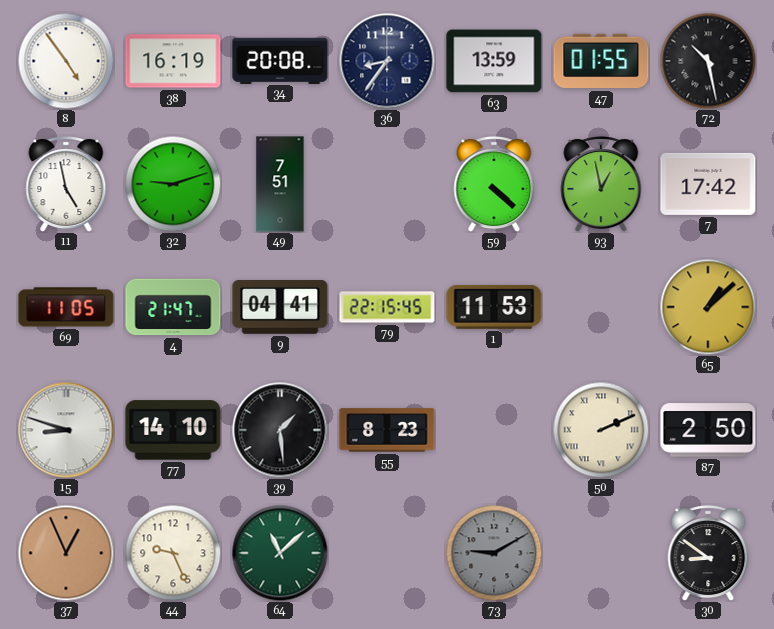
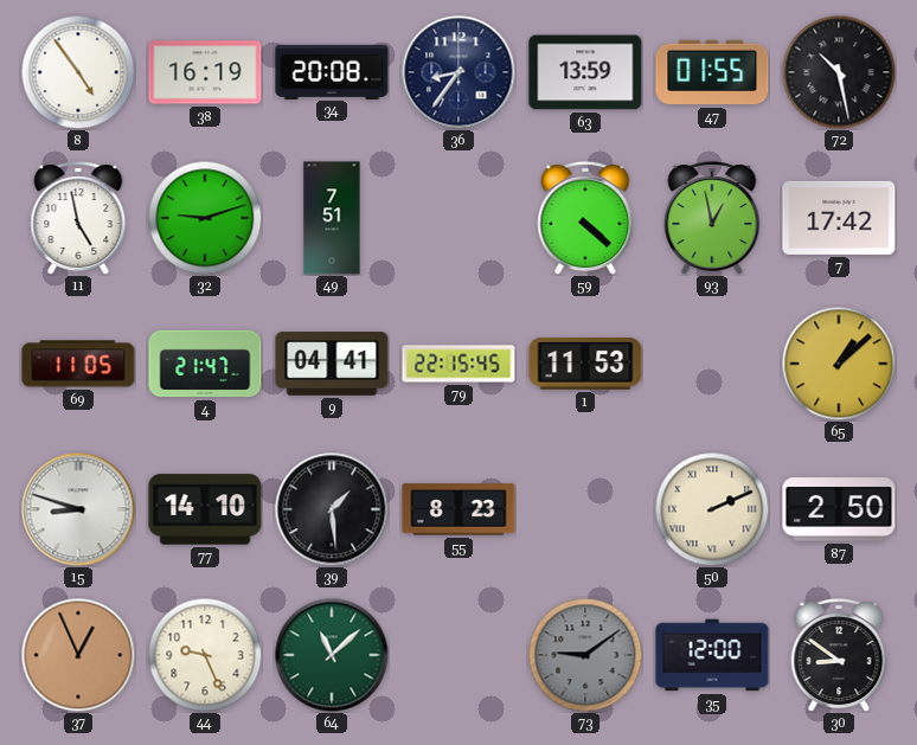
73: 9:10 -> 9:09
35: none -> 12:00
